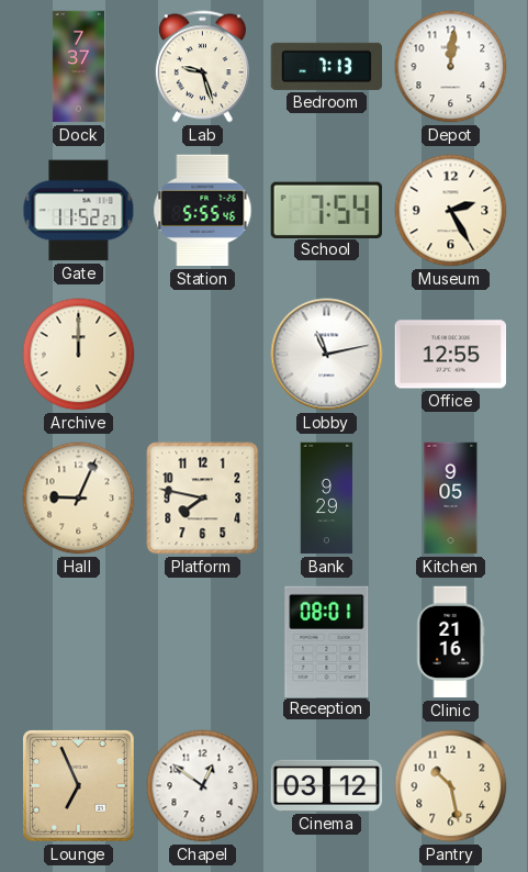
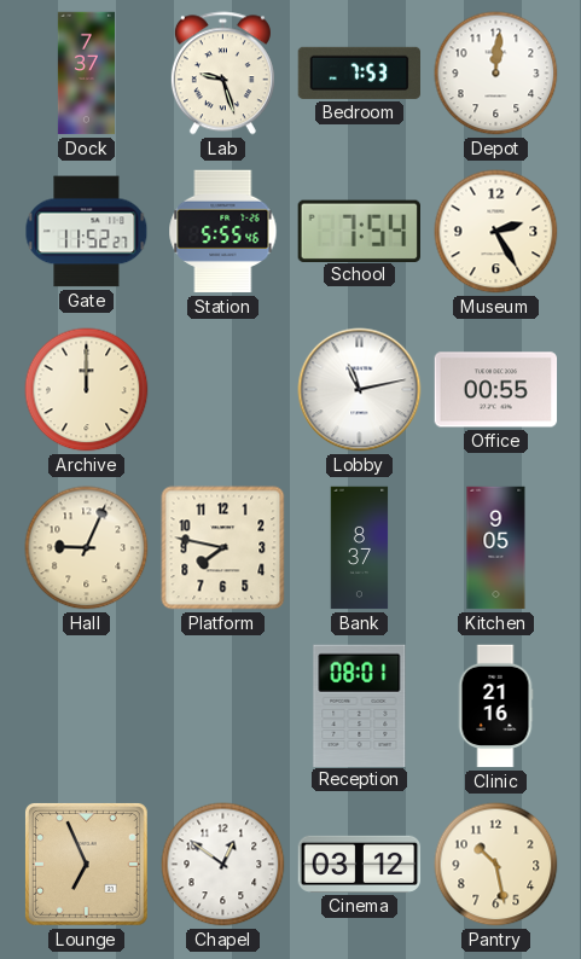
Bedroom: 7:13 -> 7:53
Office: 12:55 -> 00:55
Bank: 9:29 -> 8:37
